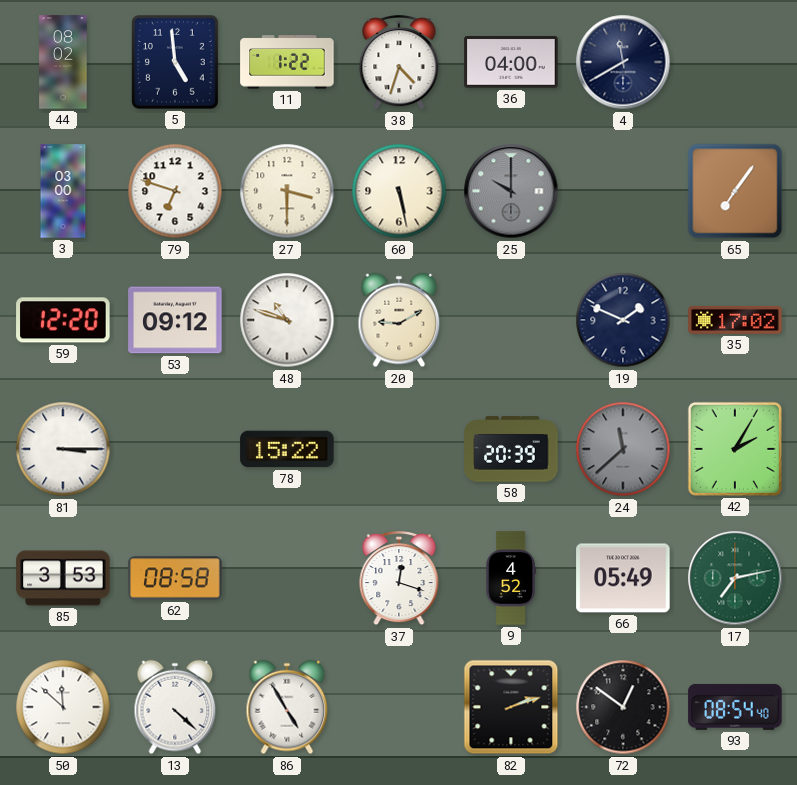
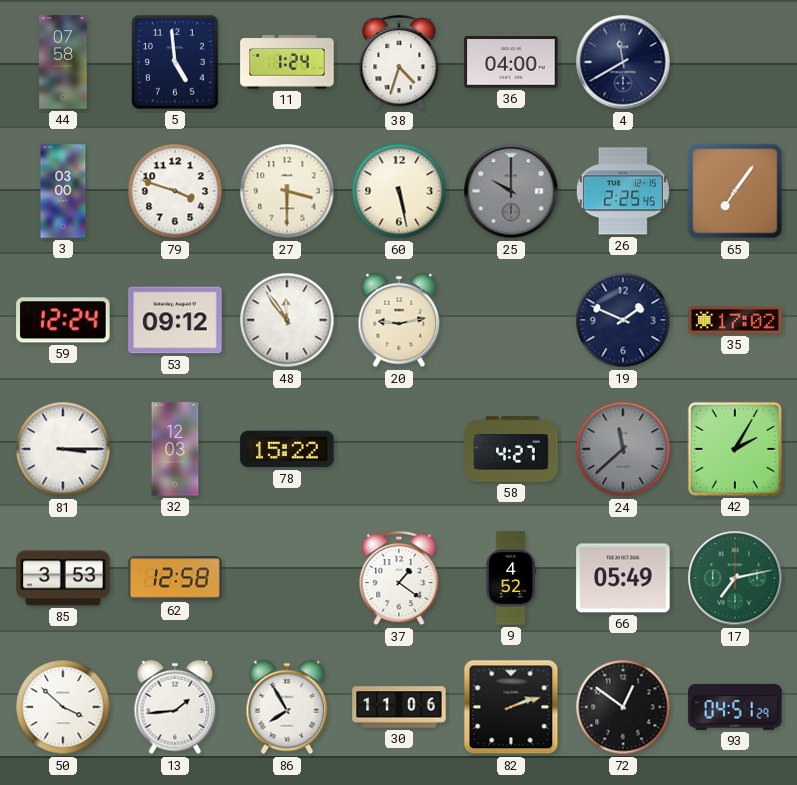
44: 08:02 -> 07:58
11: 1:22 -> 1:24
79: 6:48 -> 3:48
26: none -> 2:25
59: 12:20 -> 12:24
48: 10:48 -> 11:54
20: 9:10 -> 9:13
32: none -> 12:03
58: 20:39 -> 4:27
62: 08:58 -> 12:58
37: 12:18 -> 1:21
50: 11:52 -> 3:52
13: 4:22 -> 1:44
86: 4:55 -> 7:55
30: none -> 11:06
93: 08:54 -> 04:51
